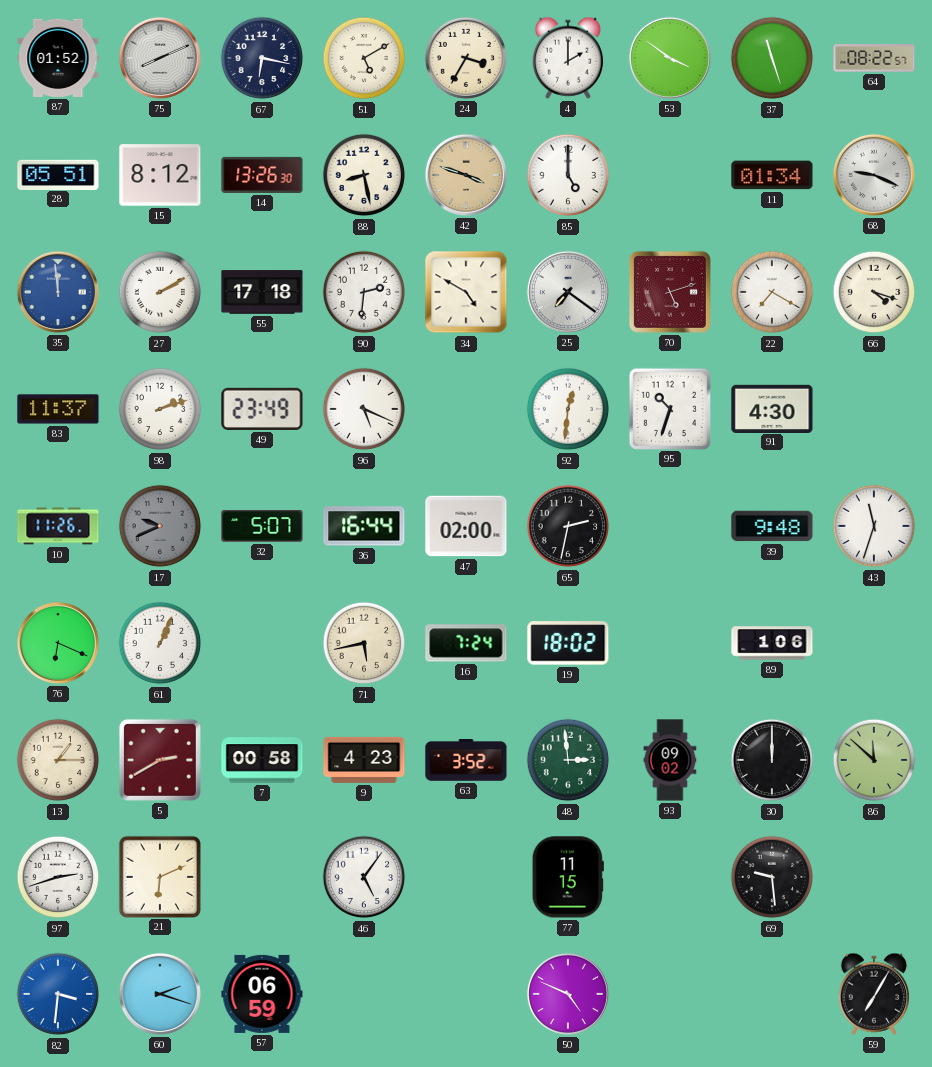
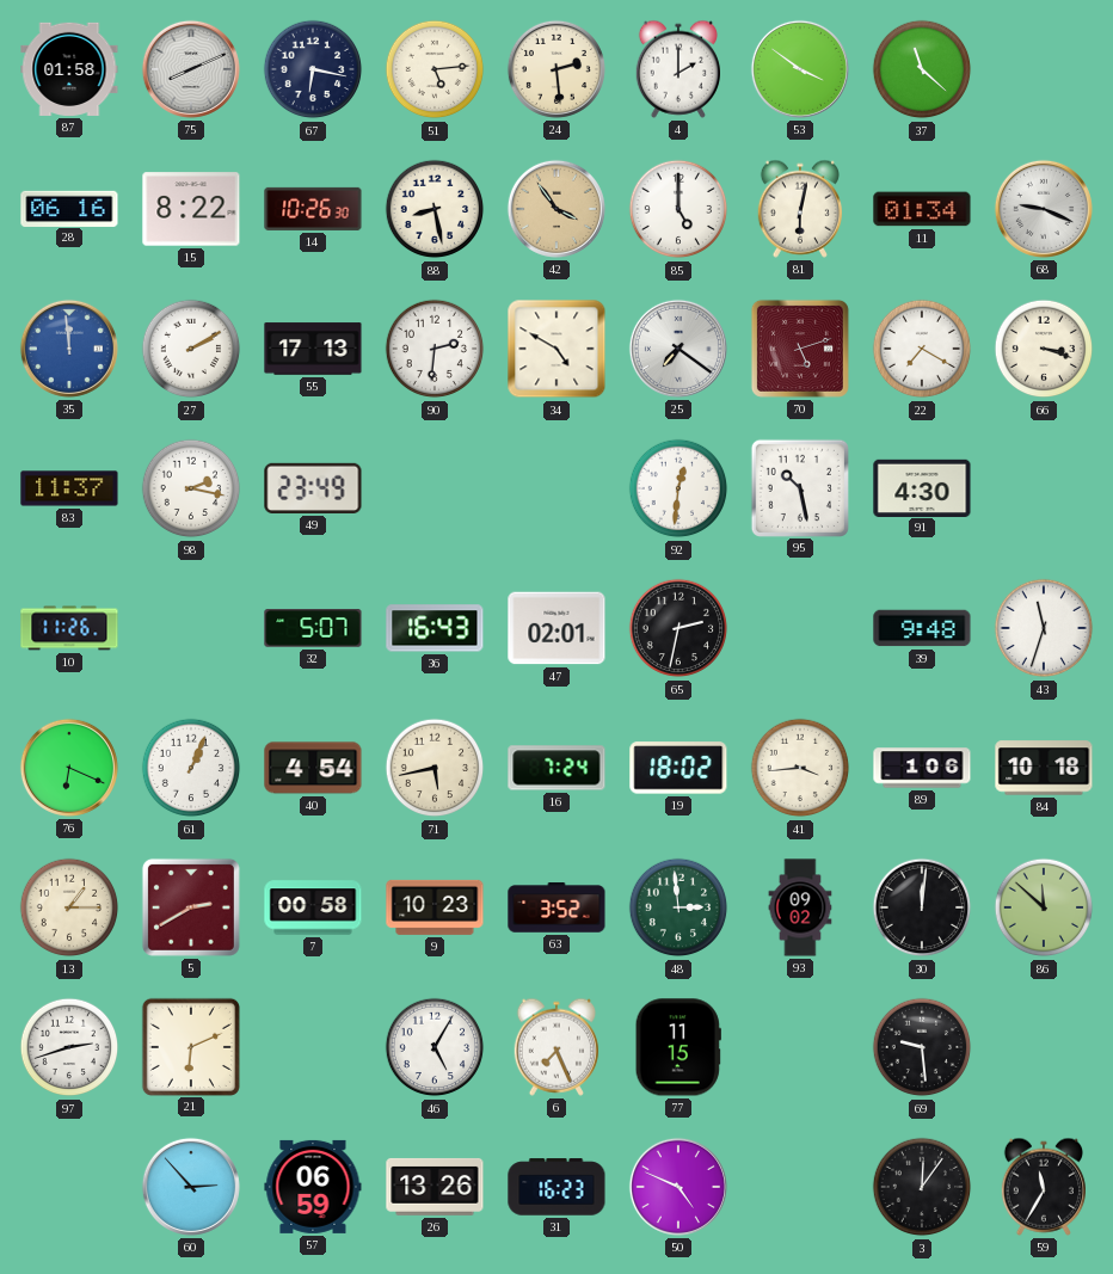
87: 01:52 -> 01:58
51: 5:10 -> 5:14
24: 3:35 -> 2:29
37: 11:27 -> 11:22
64: 08:22 -> none
28: 05:51 -> 06:16
15: 8:12 -> 8:22
14: 13:26 -> 10:26
42: 3:48 -> 3:54
81: none -> 6:02
55: 17:18 -> 17:13
66: 4:18 -> 3:18
98: 2:12 -> 2:17
96: 5:19 -> none
95: 10:33 -> 10:28
17: 9:41 -> none
36: 16:44 -> 16:43
47: 02:00 -> 02:01
40: none -> 4:54
41: none -> 3:44
84: none -> 10:18
9: 4:23 -> 10:23
30: 12:00 -> 12:01
46: 5:06 -> 5:05
6: none -> 7:26
82: 3:31 -> none
60: 2:18 -> 2:53
26: none -> 13:26
31: none -> 16:23
3: none -> 12:06
59: 7:05 -> 11:35
